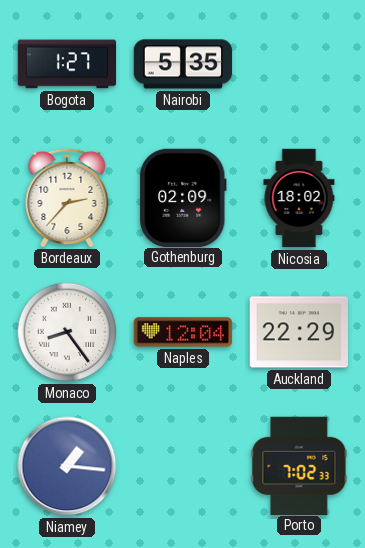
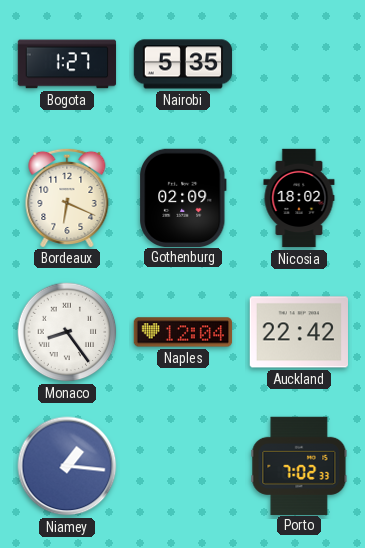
Bordeaux: 2:37 -> 6:19
Auckland: 22:29 -> 22:42
